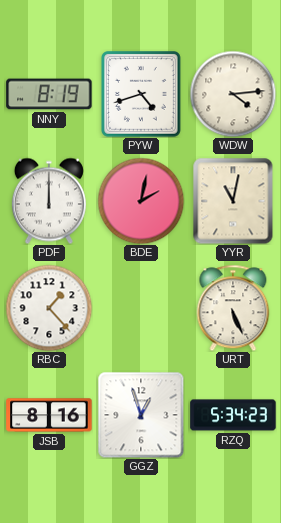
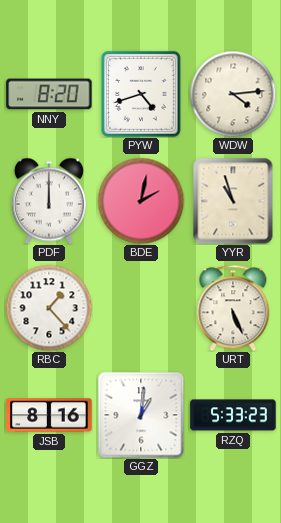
NNY: 8:19 -> 8:20
YYR: 11:02 -> 10:57
GGZ: 12:57 -> 1:01
RZQ: 5:34 -> 5:33
